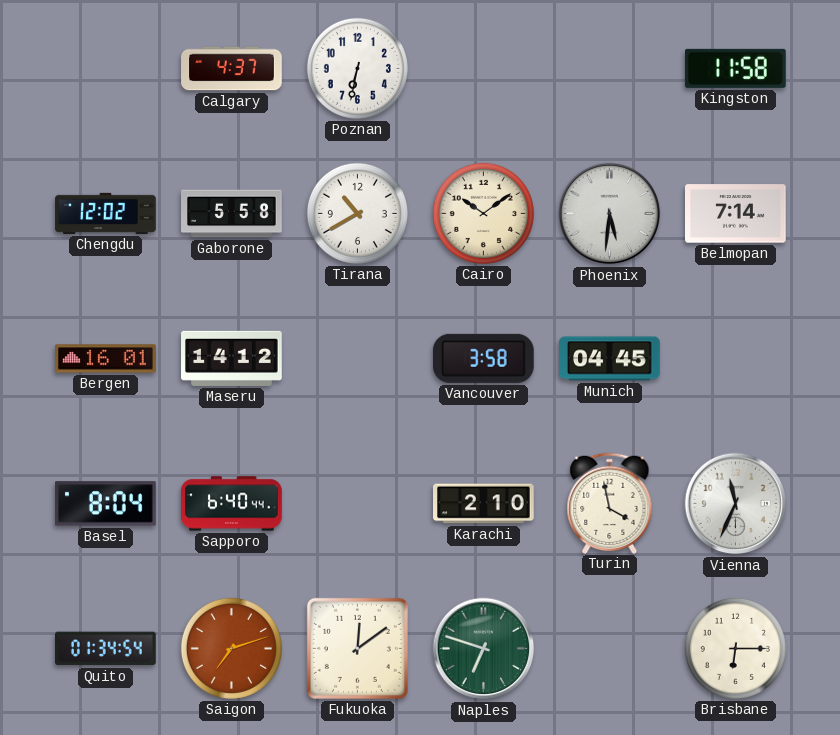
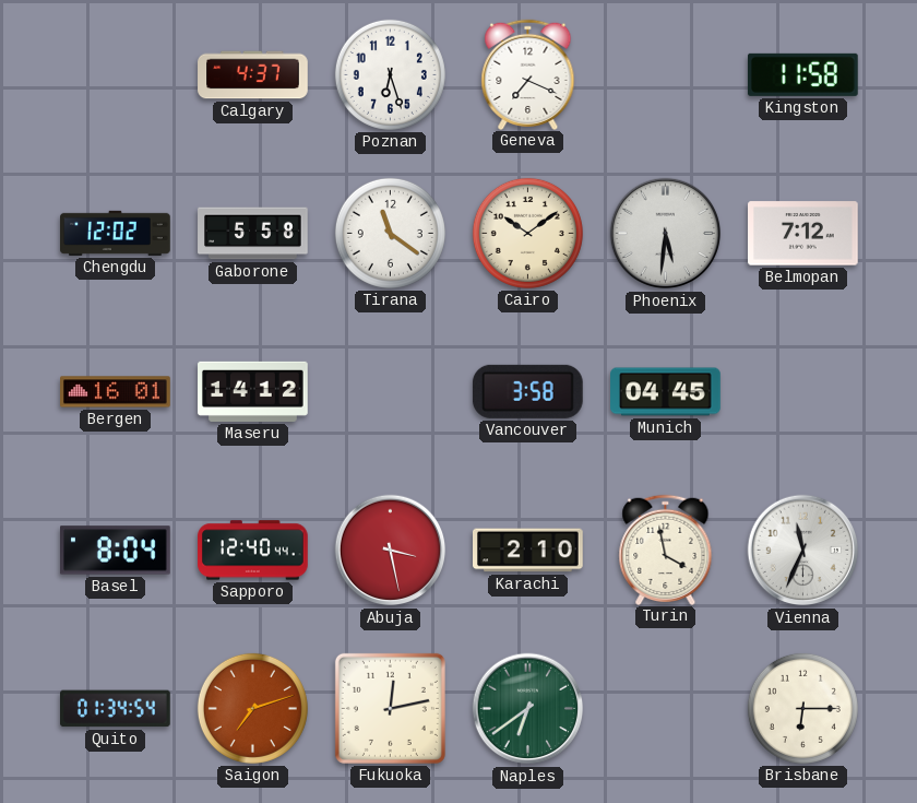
Poznan: 6:32 -> 6:27
Geneva: none -> 7:19
Tirana: 10:40 -> 11:21
Belmopan: 7:14 -> 7:12
Sapporo: 6:40 -> 12:40
Abuja: none -> 3:28
Fukuoka: 12:09 -> 12:13
Naples: 6:48 -> 6:39
